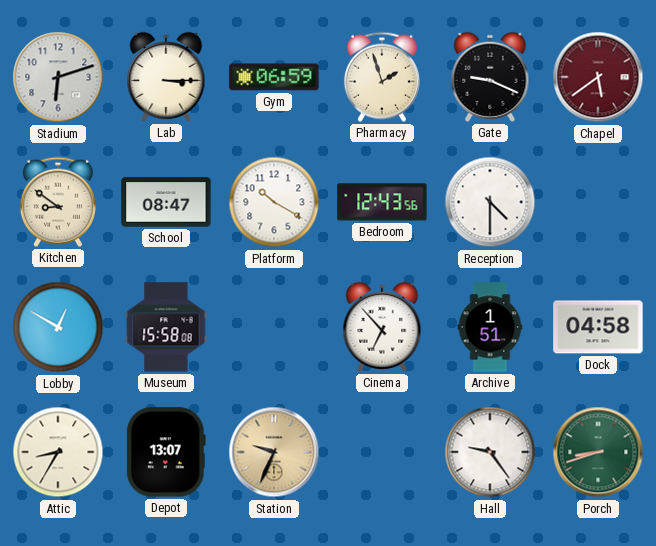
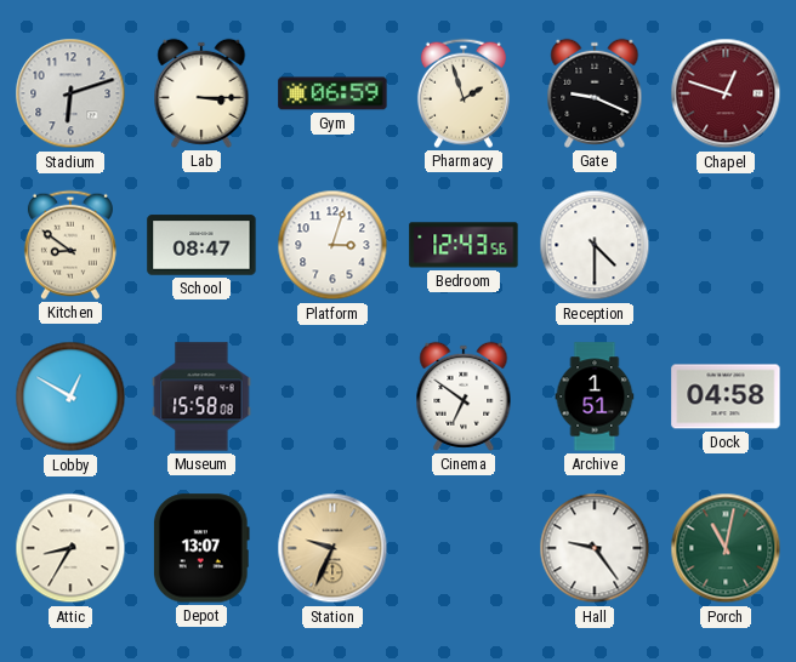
Chapel: 5:39 -> 12:48
Platform: 10:20 -> 3:03
Cinema: 6:53 -> 6:51
Porch: 8:42 -> 11:02
